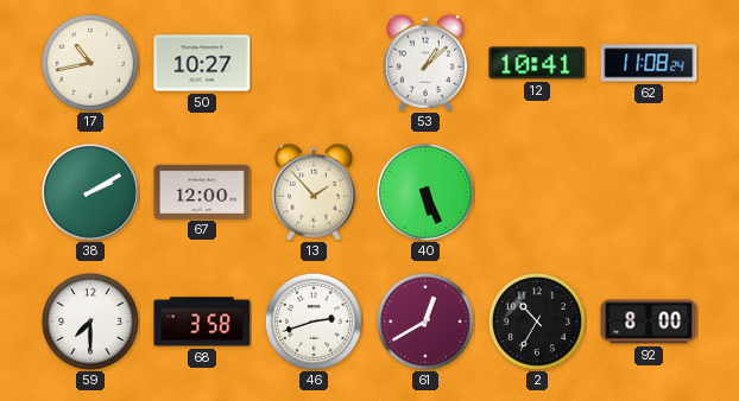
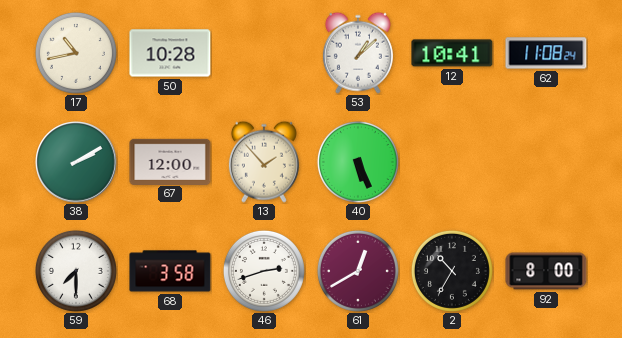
50: 10:27 -> 10:28
